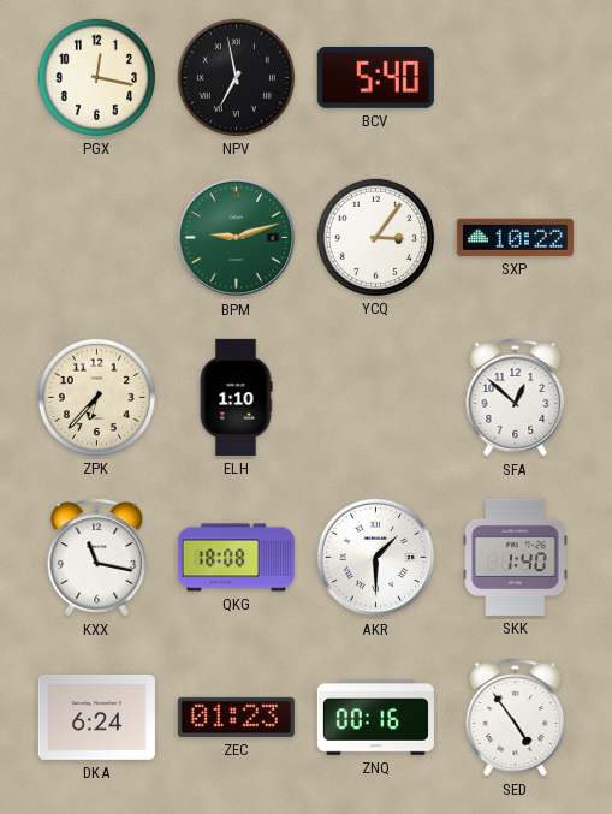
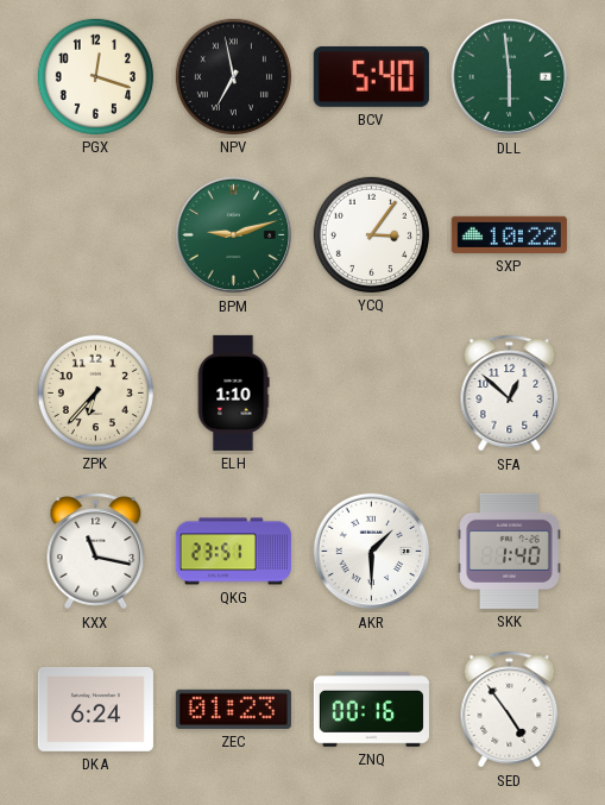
PGX: 12:17 -> 12:18
DLL: none -> 5:59
QKG: 18:08 -> 23:51
